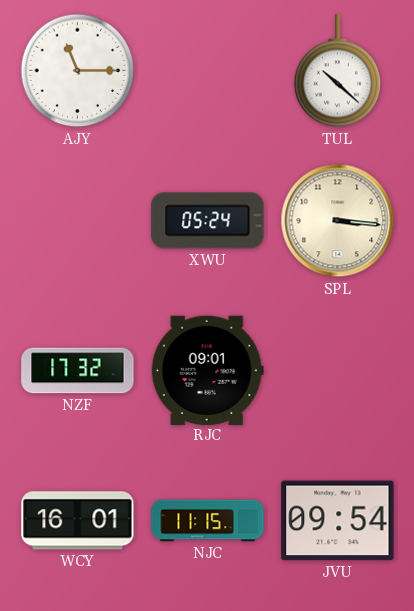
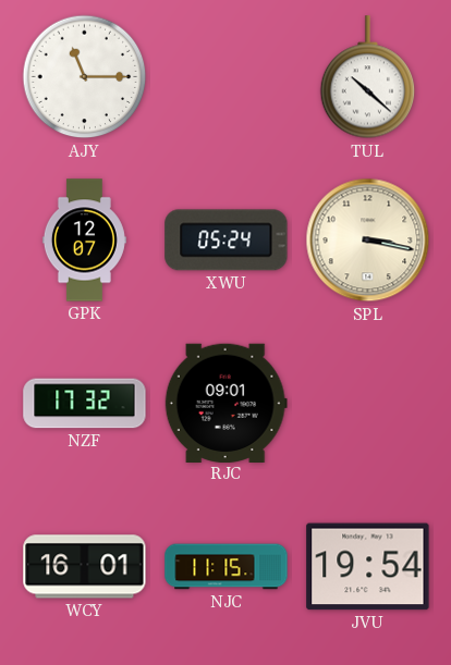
GPK: none -> 12:07
SPL: 3:16 -> 3:17
JVU: 09:54 -> 19:54
